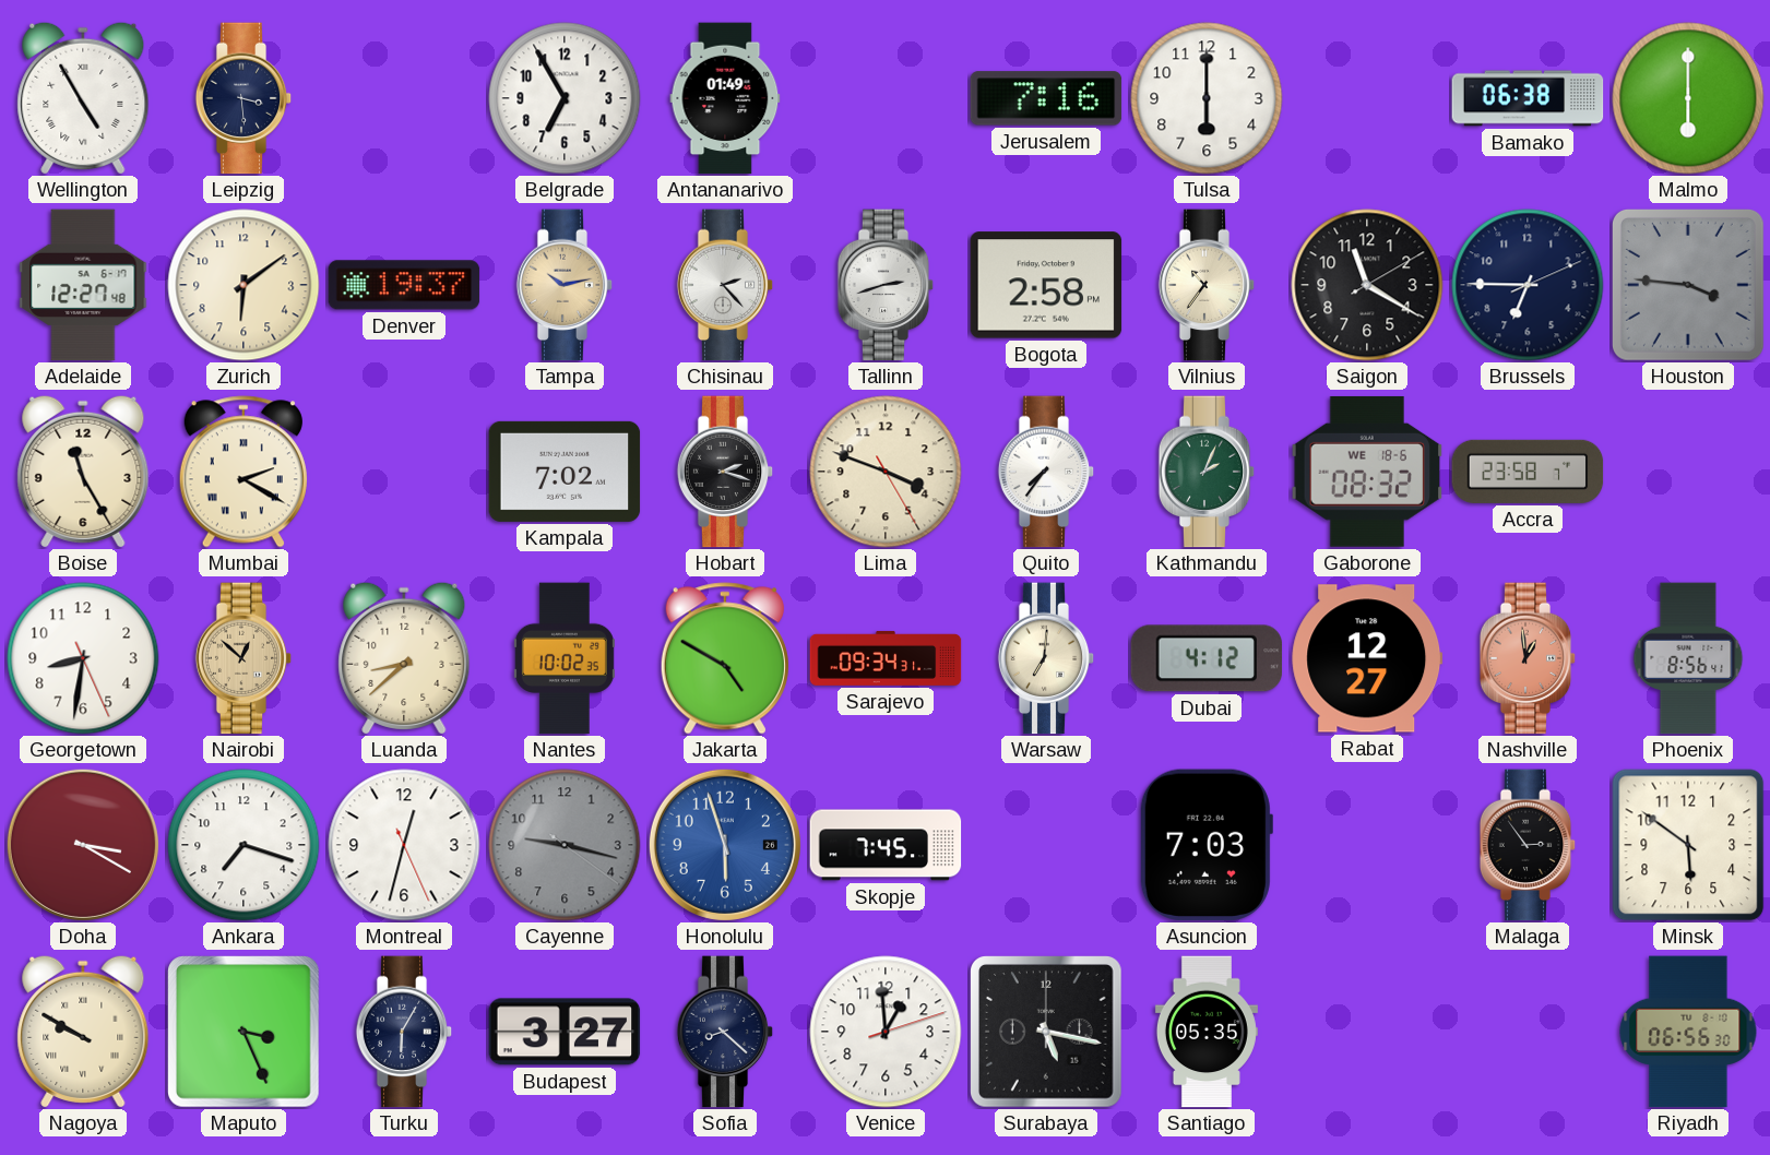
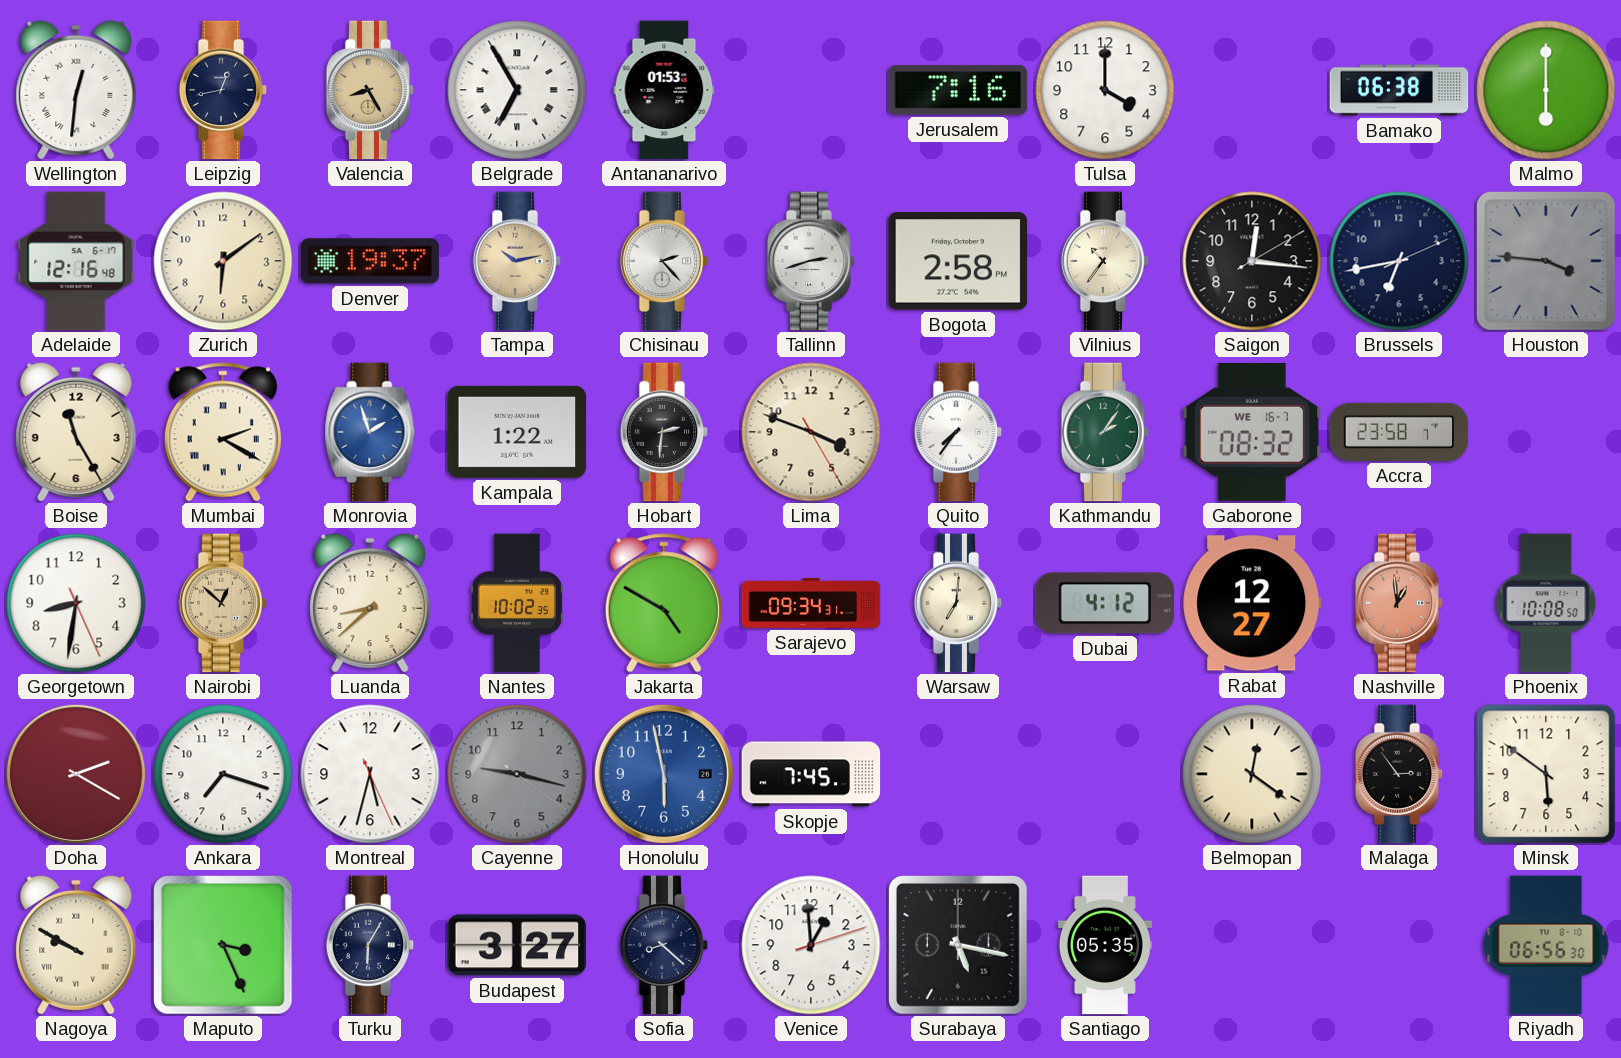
Wellington: 4:55 -> 12:31
Leipzig: 3:29 -> 12:43
Valencia: none -> 8:25
Belgrade numerals: Arabic -> Roman
Antananarivo: 01:49 -> 01:53
Tulsa: 6:00 -> 4:00
Adelaide: 12:27 -> 12:16
Saigon: 11:20 -> 12:16
Brussels: 6:45 -> 6:43
Monrovia: none -> 1:57
Kampala: 7:02 -> 1:22
Hobart: 2:18 -> 2:31
Kathmandu: 2:04 -> 2:06
Gaborone date: WE 18-6 -> WE 16-7
Phoenix: 8:56 -> 10:08
Doha: 3:20 -> 2:20
Montreal: 12:32 -> 5:32
Honolulu: 5:57 -> 5:58
Asuncion: 7:03 -> none
Belmopan: none -> 12:21
